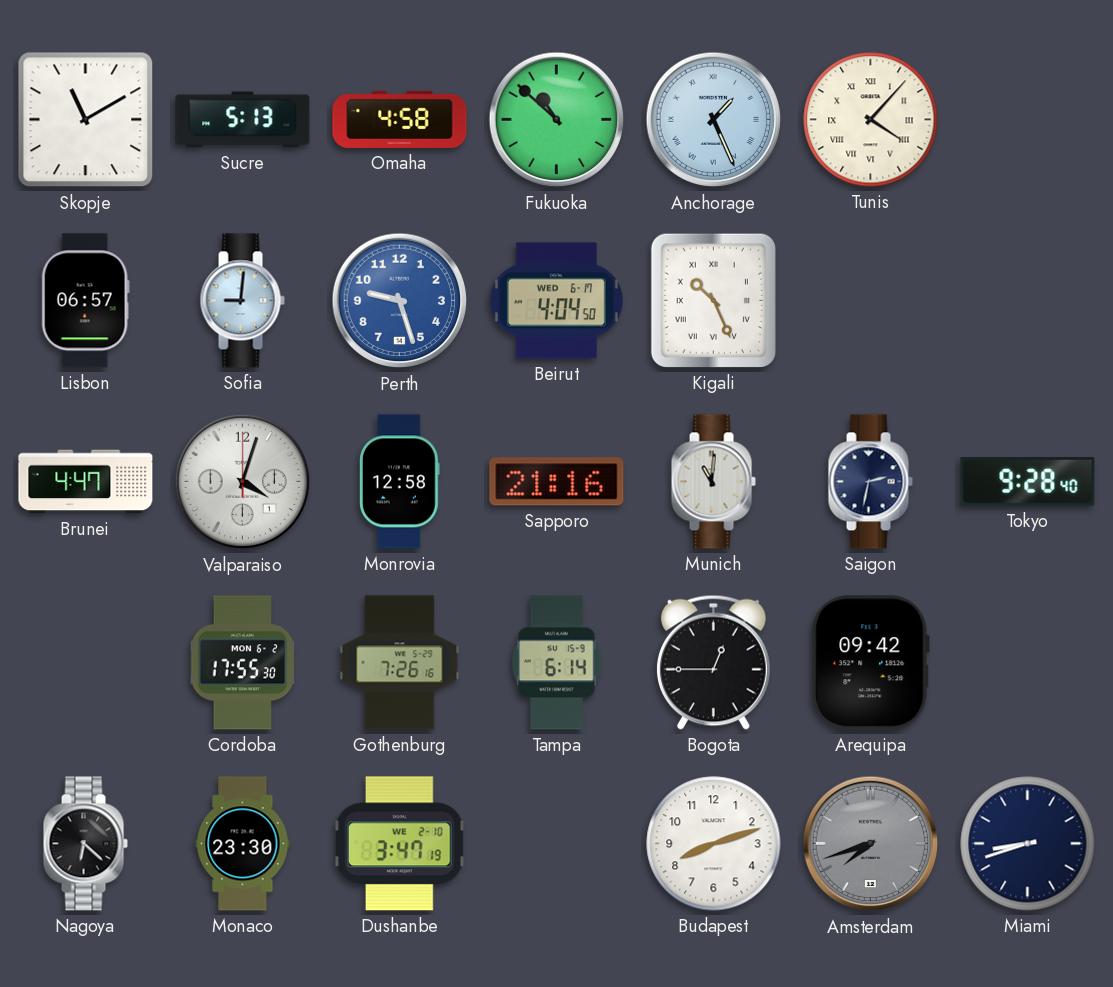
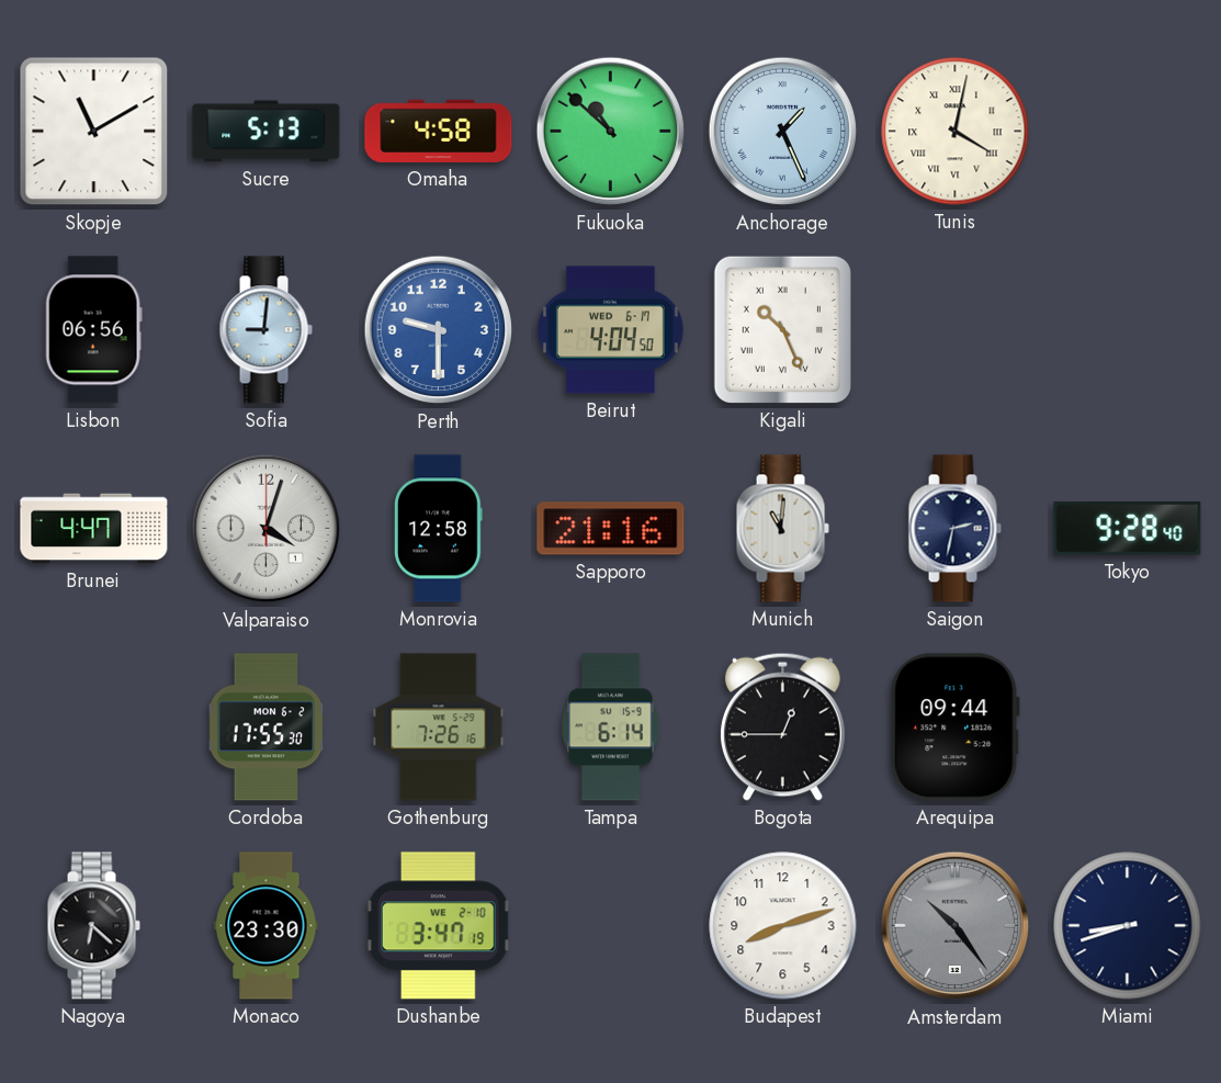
Tunis: 4:07 -> 4:02
Lisbon: 06:57 -> 06:56
Perth: 9:27 -> 9:30
Arequipa: 09:42 -> 09:44
Amsterdam: 7:42 -> 10:24
